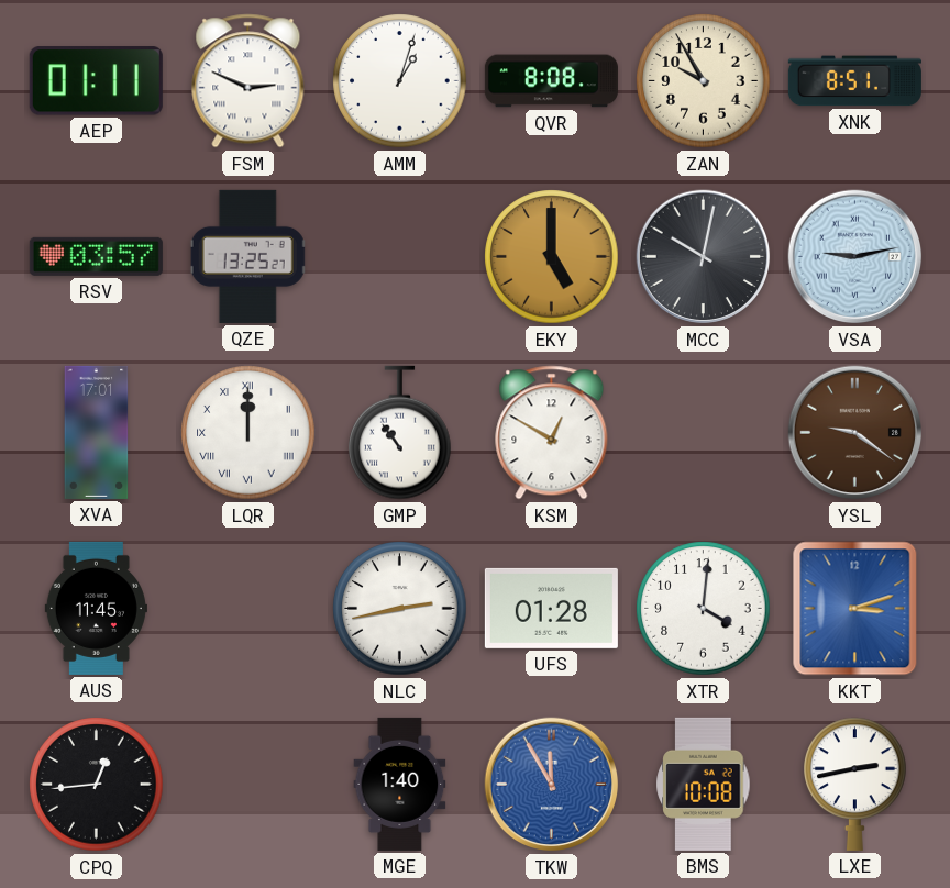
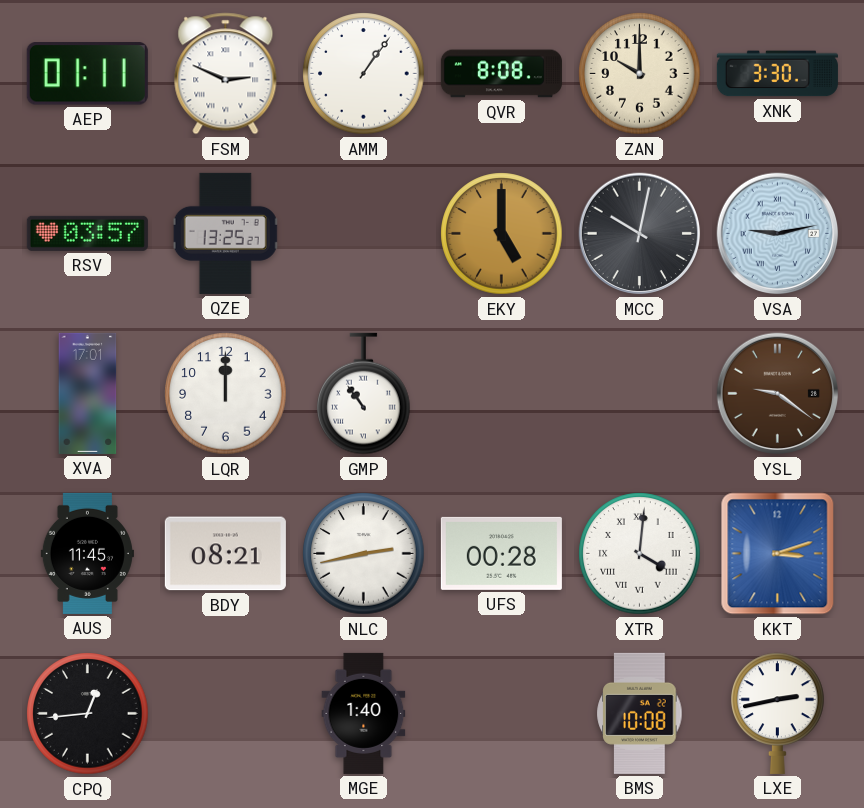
AMM: 1:03 -> 1:06
ZAN: 9:55 -> 10:00
XNK: 8:51 -> 3:30
LQR numerals: Roman -> Arabic
KSM: 12:50 -> none
BDY: none -> 08:21
UFS: 01:28 -> 00:28
XTR numerals: Arabic -> Roman
TKW: 11:55 -> none
